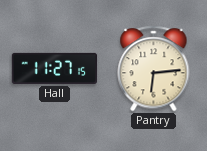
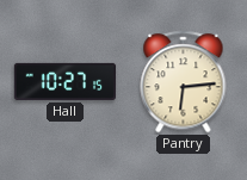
Hall: 11:27 -> 10:27
